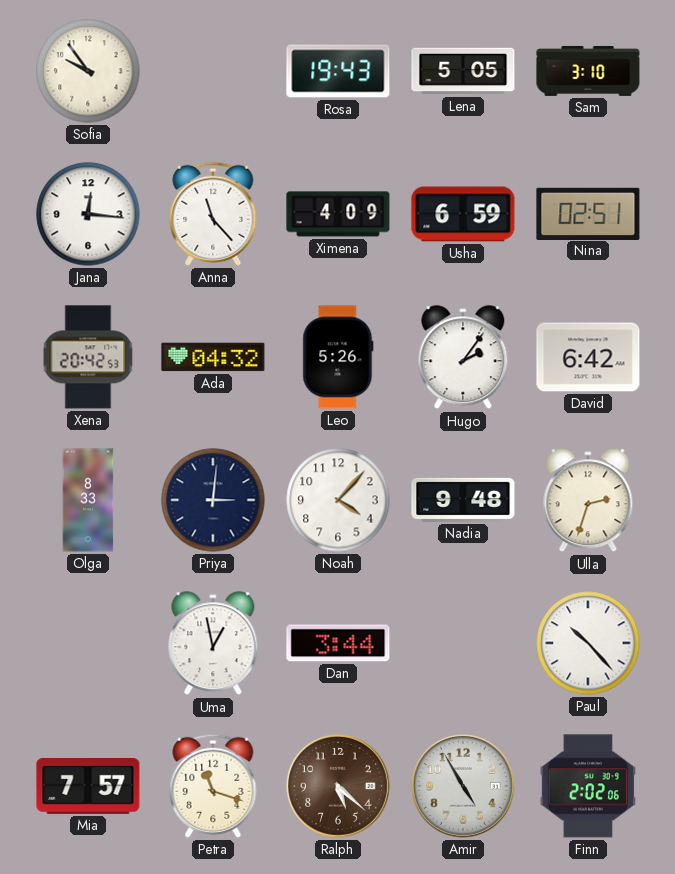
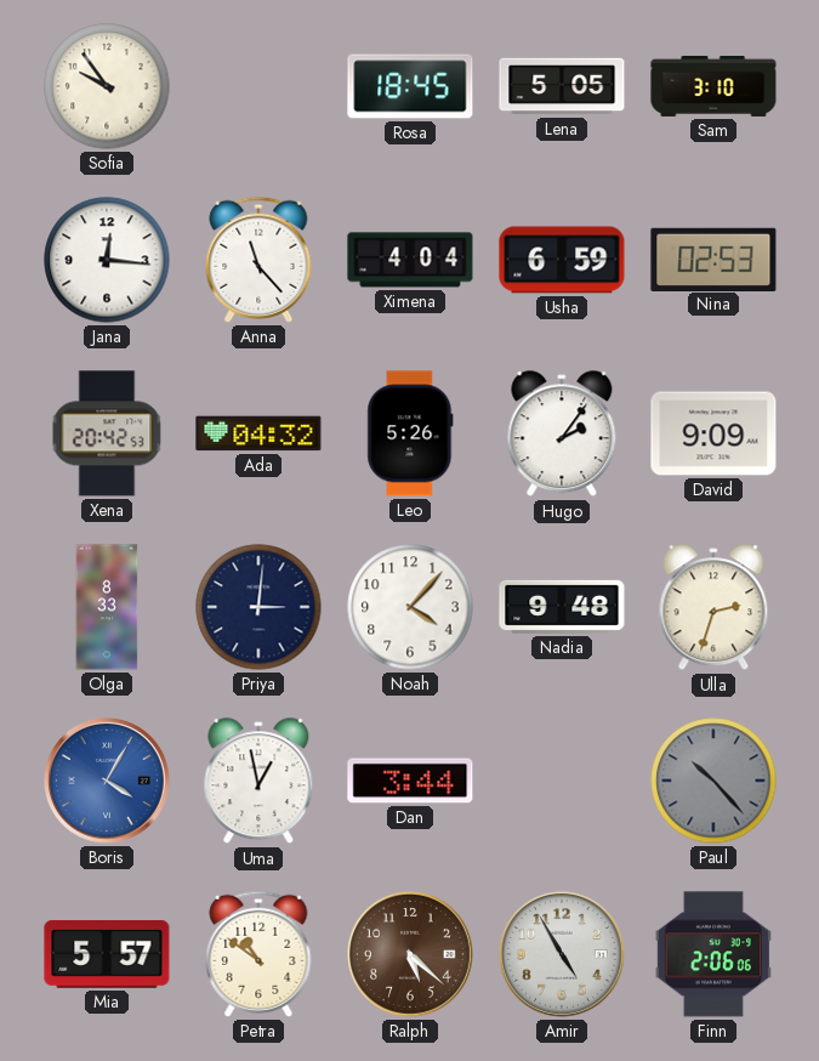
Rosa: 19:43 -> 18:45
Ximena: 4:09 -> 4:04
Nina: 02:51 -> 02:53
David: 6:42 -> 9:09
Boris: none -> 4:05
Paul dial: white -> grey
Mia: 7:57 -> 5:57
Petra: 11:18 -> 10:51
Finn: 2:02 -> 2:06
